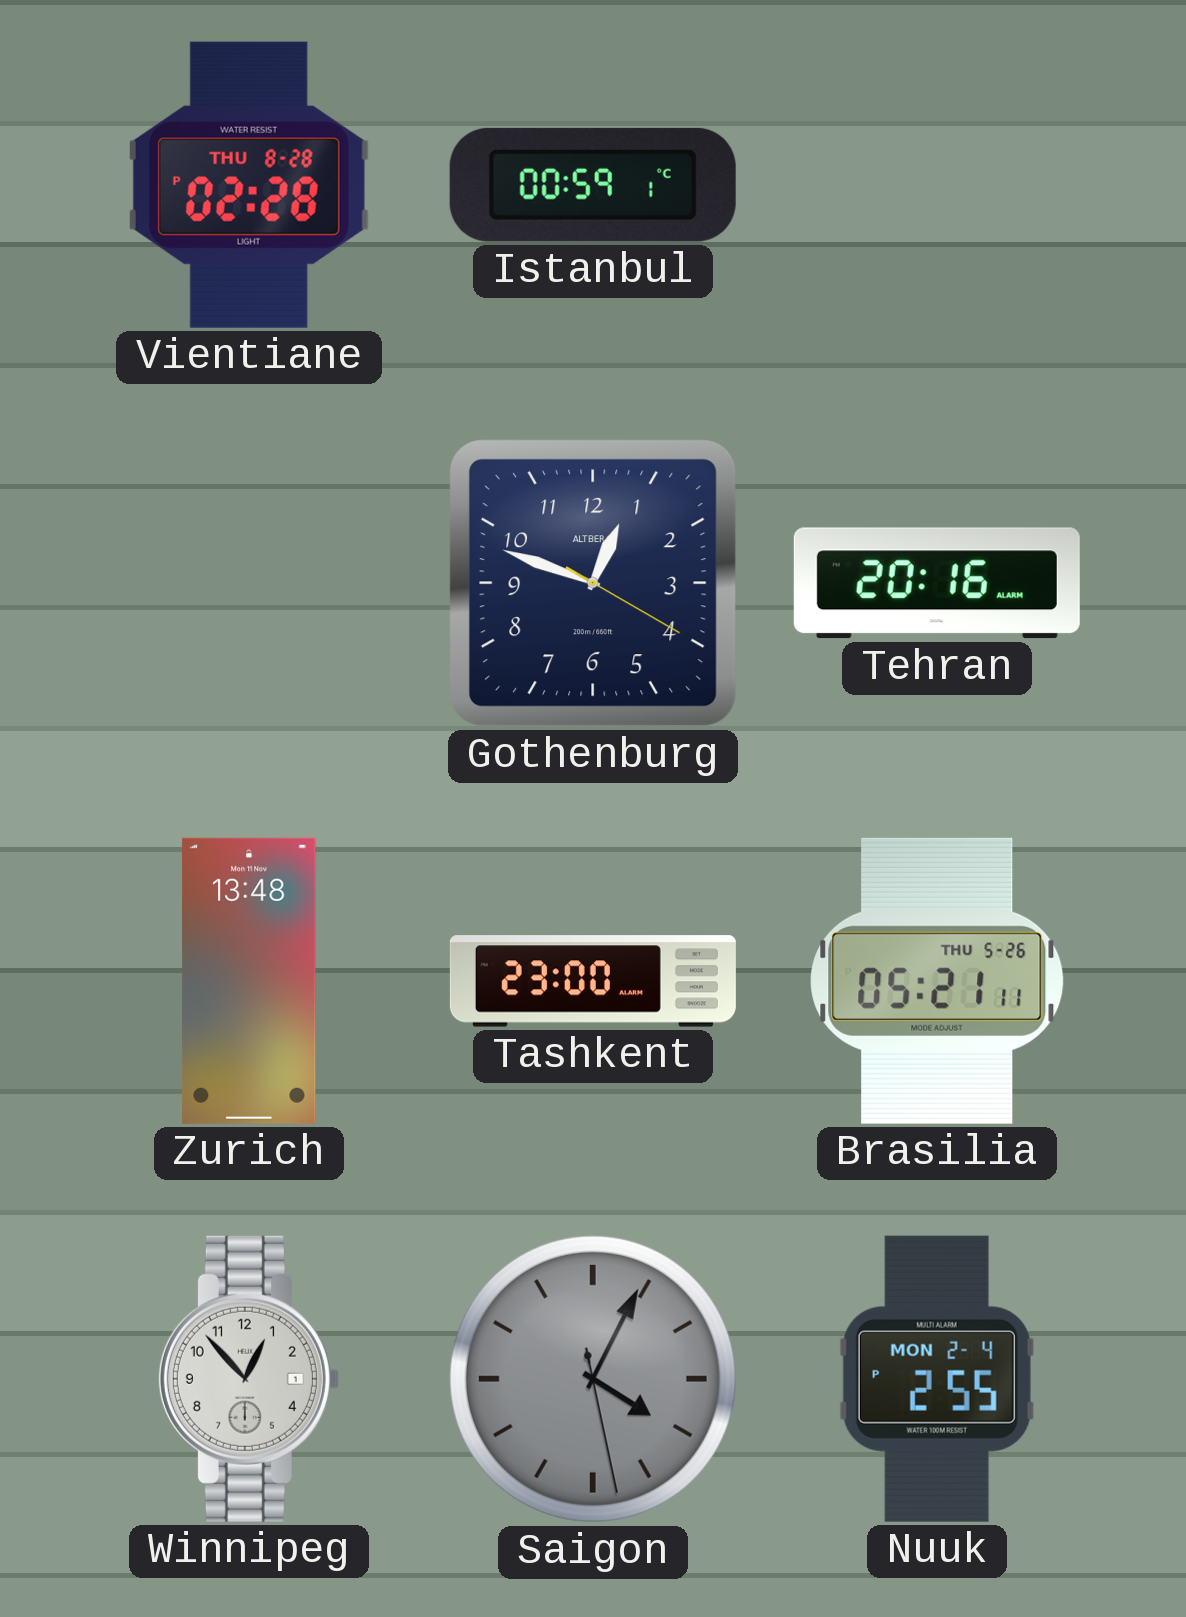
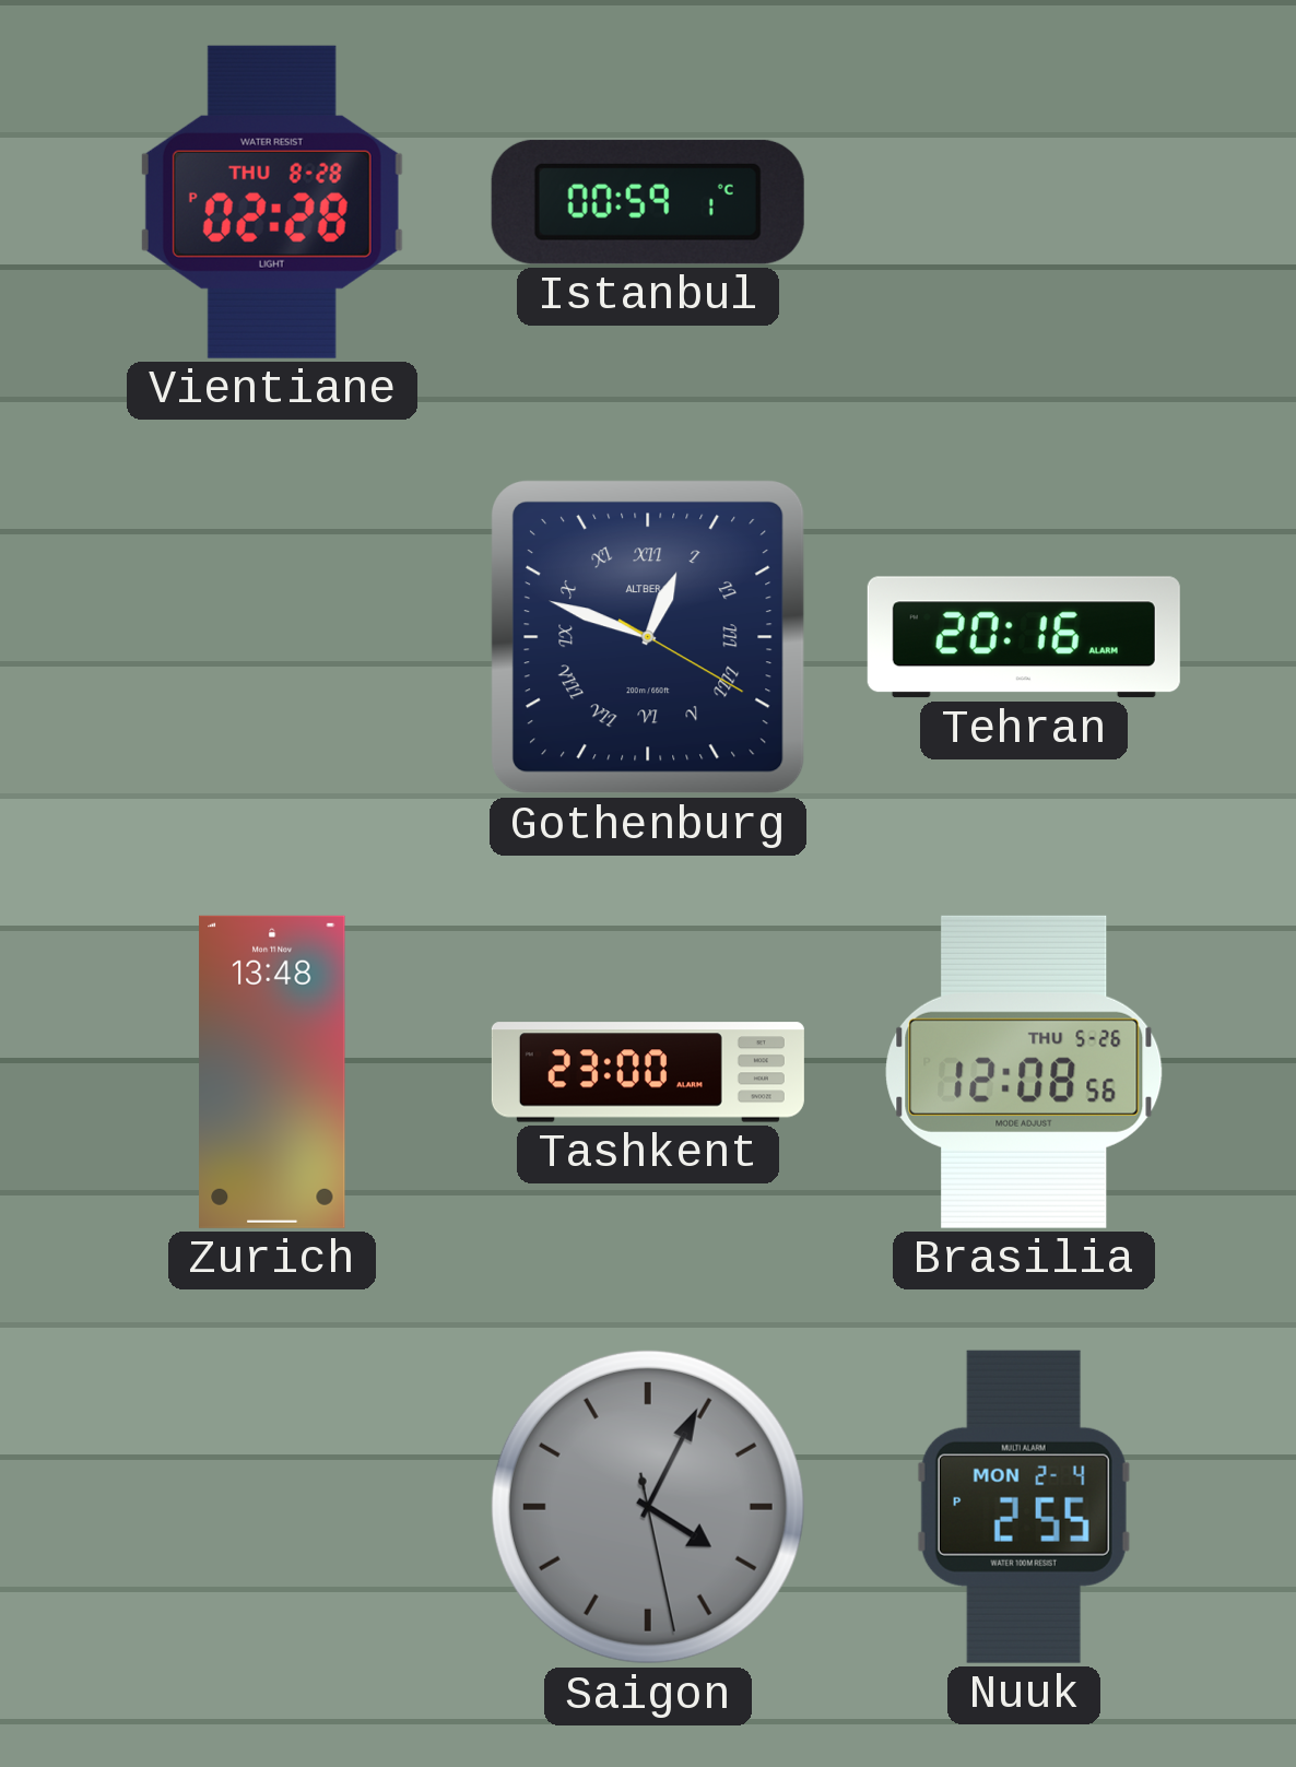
Gothenburg numerals: Arabic -> Roman
Brasilia: 05:21 -> 12:08
Winnipeg: 12:53 -> none
